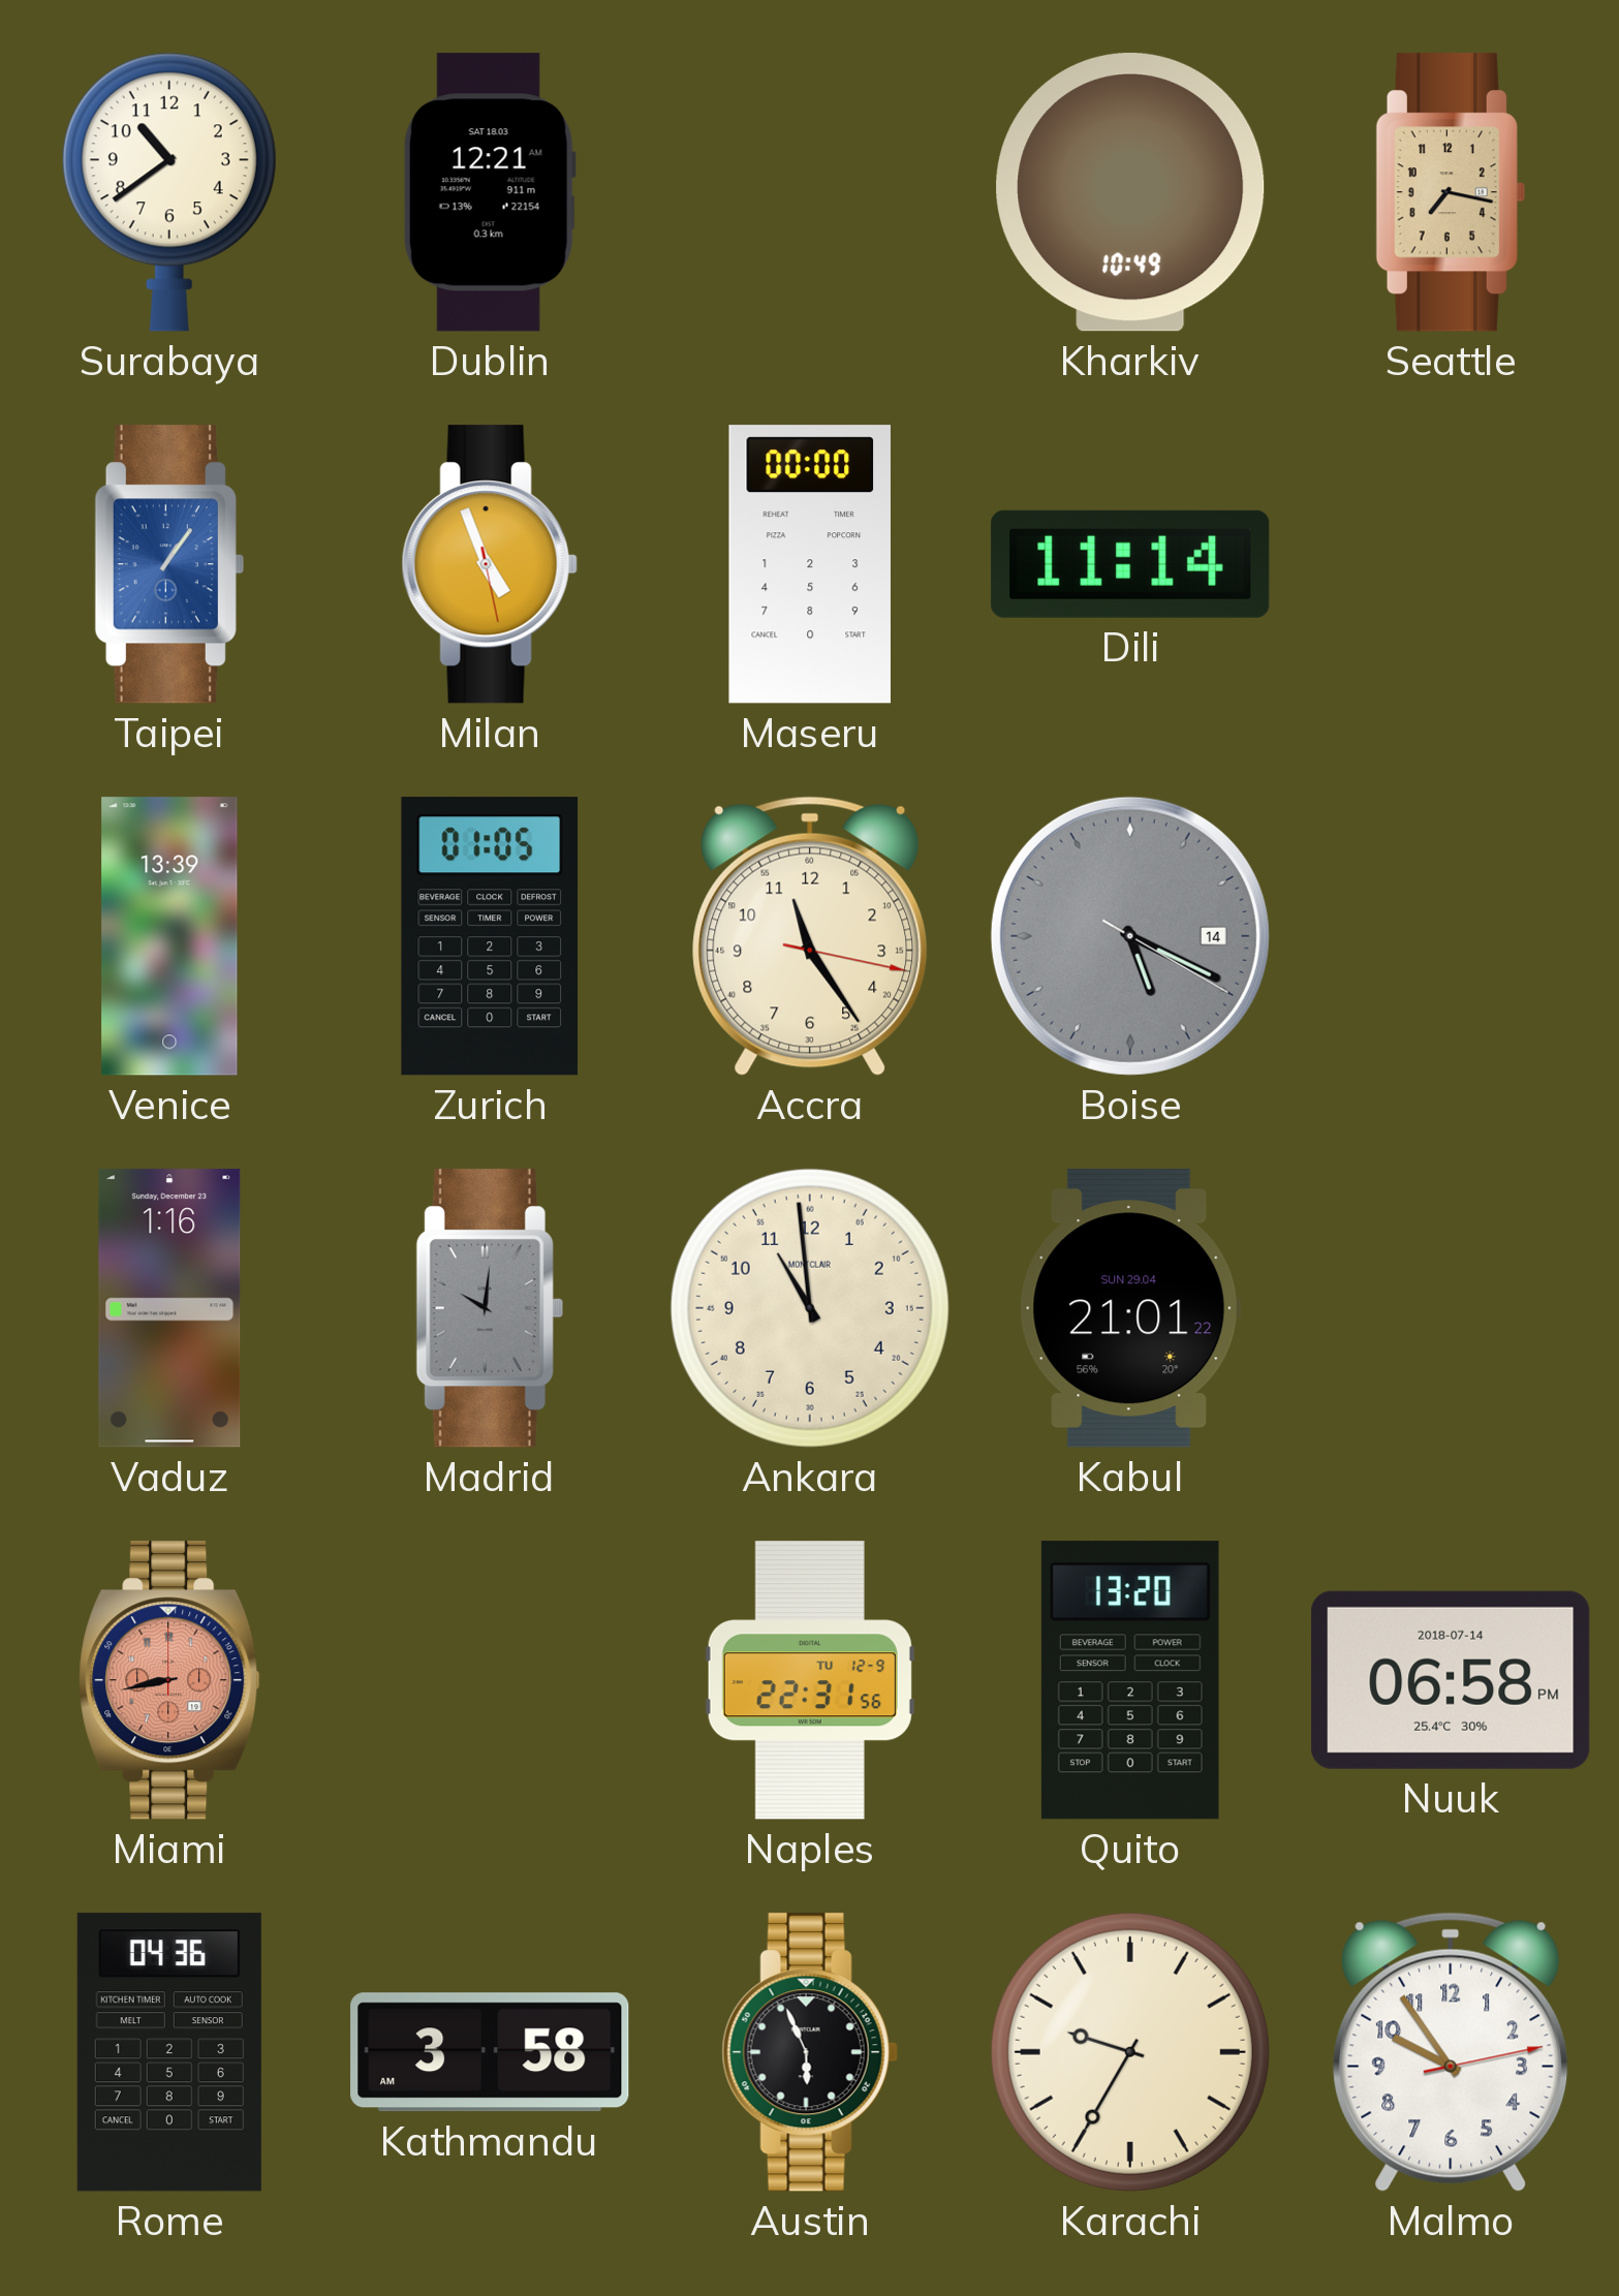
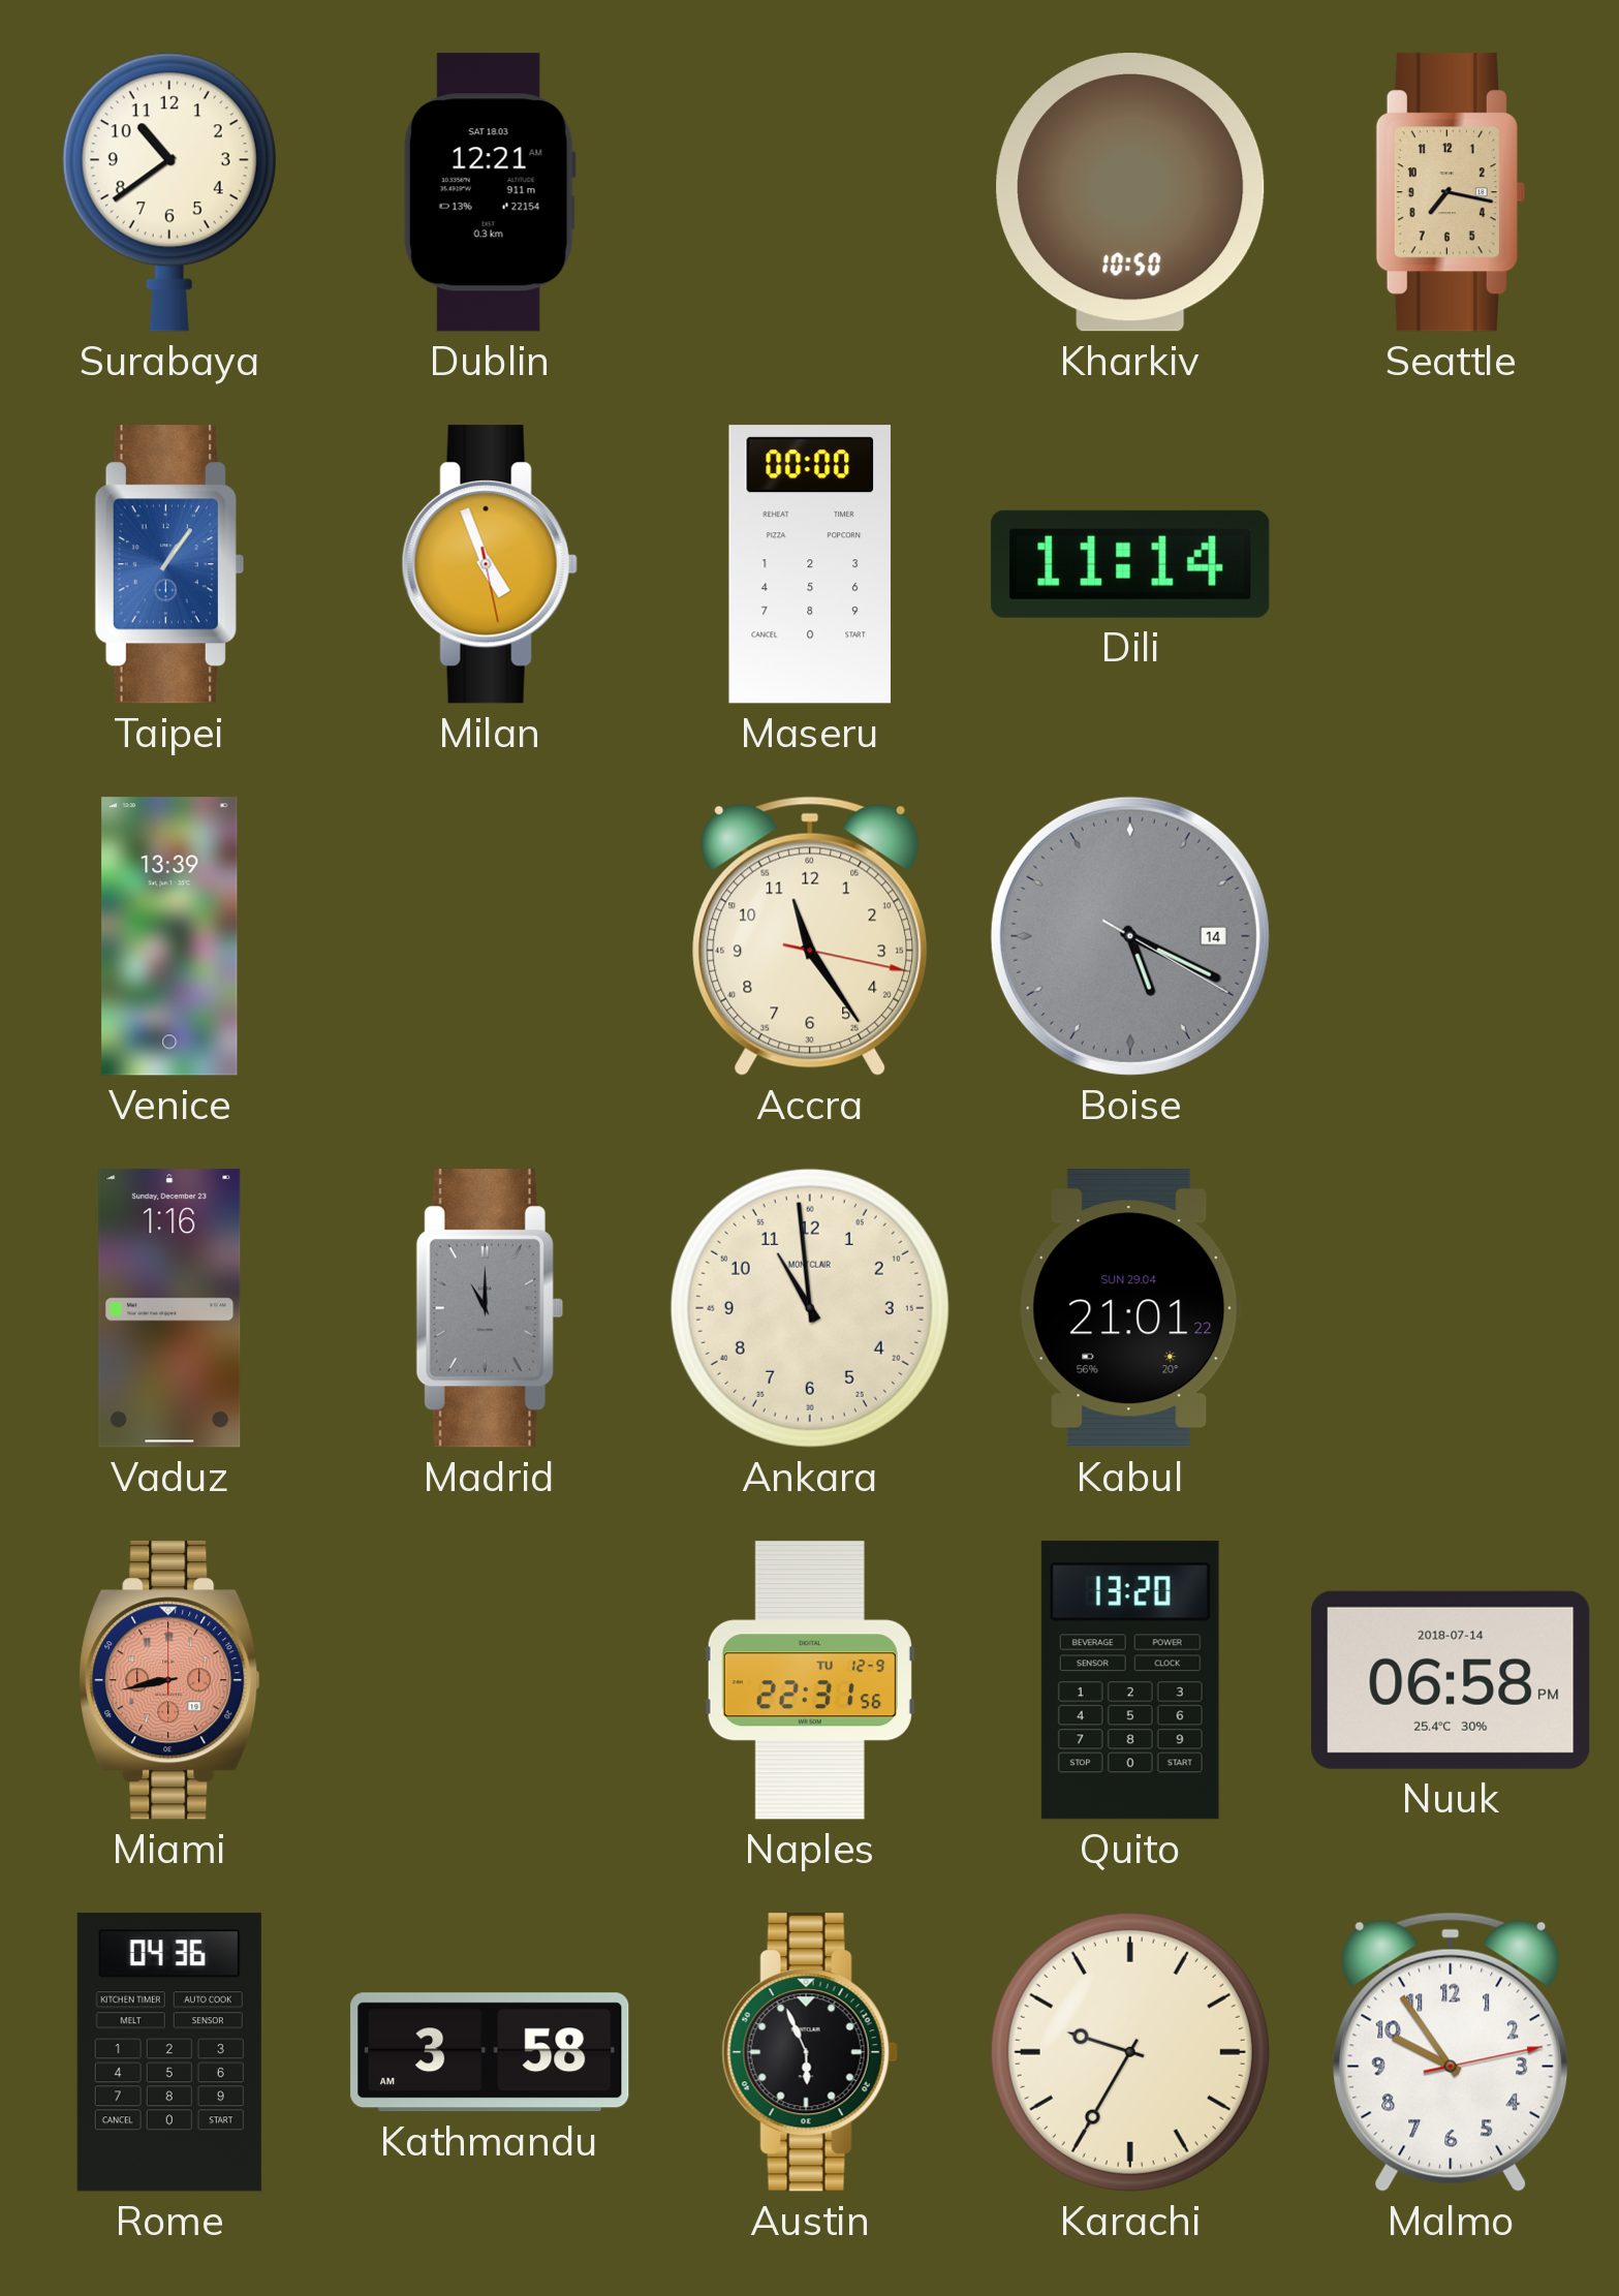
Kharkiv: 10:49 -> 10:50
Zurich: 01:05 -> none
Madrid: 10:01 -> 11:00
